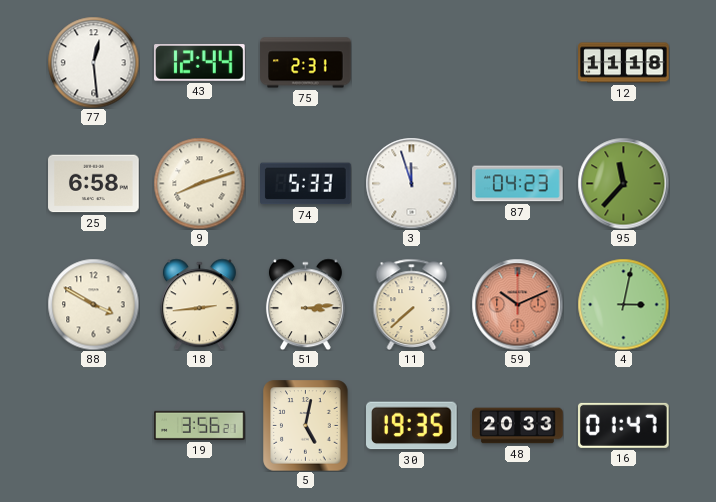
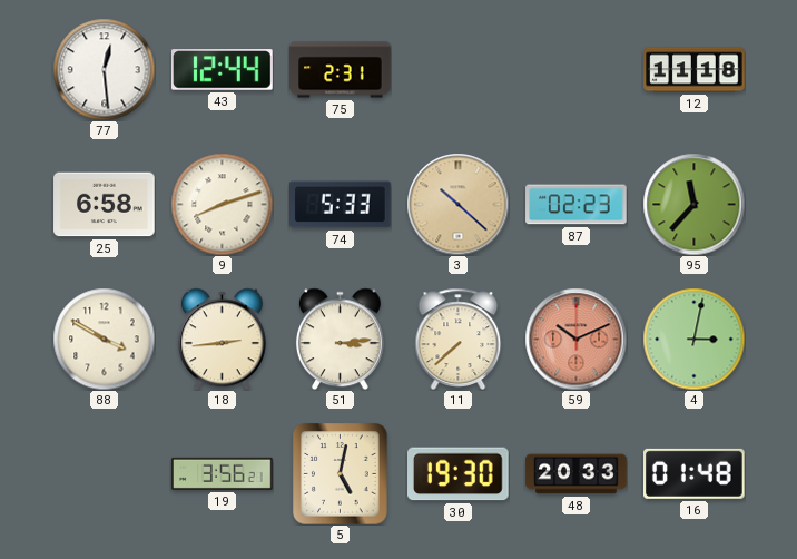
3: 11:57 -> 10:22
3 dial: white -> champagne
87: 04:23 -> 02:23
30: 19:35 -> 19:30
16: 01:47 -> 01:48
